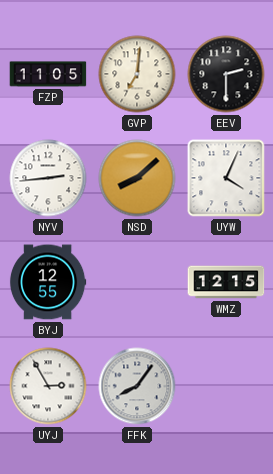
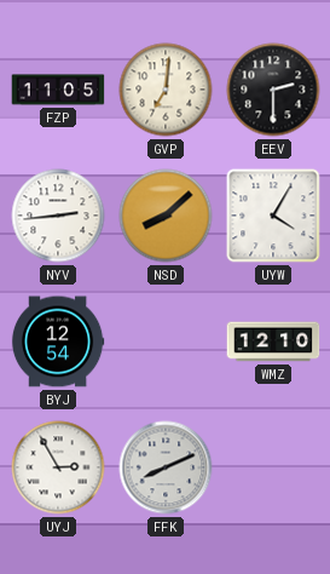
UYW: 4:04 -> 4:05
BYJ: 12:55 -> 12:54
WMZ: 12:15 -> 12:10
FFK: 8:06 -> 8:11
